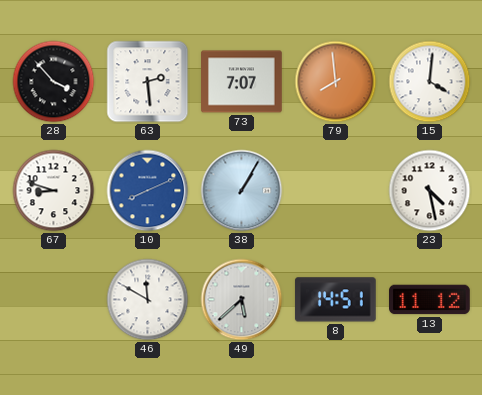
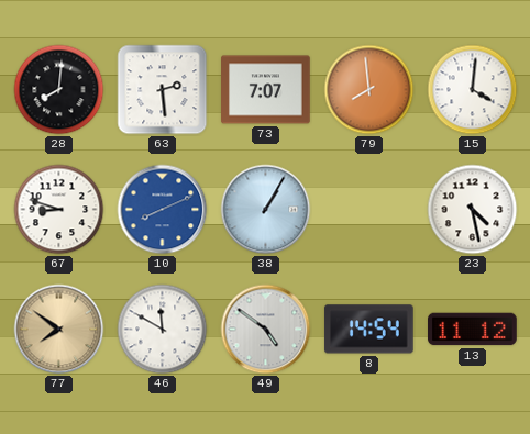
28: 3:53 -> 8:01
77: none -> 7:51
49: 5:38 -> 4:51
8: 14:51 -> 14:54
